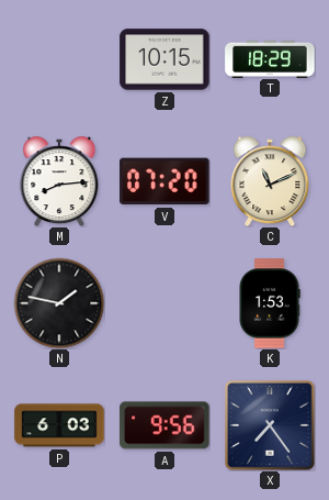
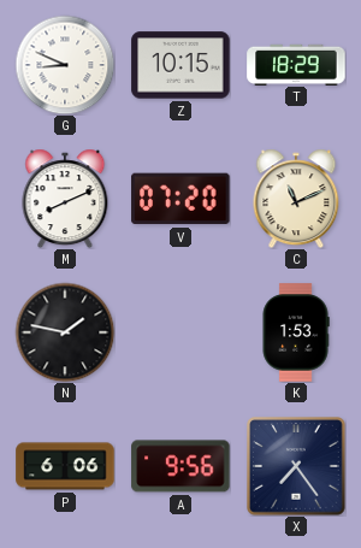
G: none -> 8:49
M: 8:14 -> 8:11
P: 6:03 -> 6:06
